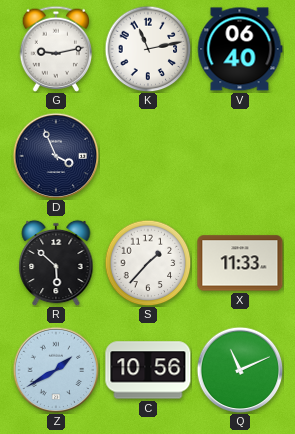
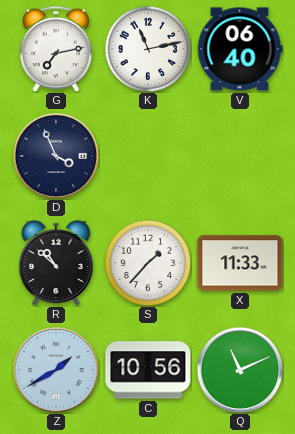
G: 9:13 -> 7:13
R: 5:52 -> 10:52
